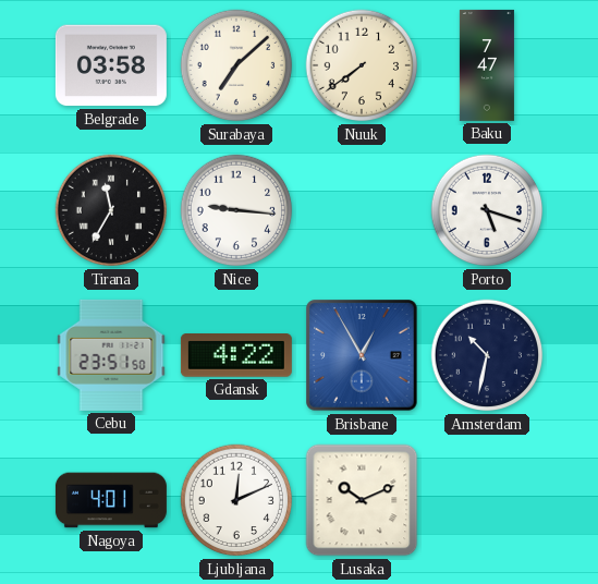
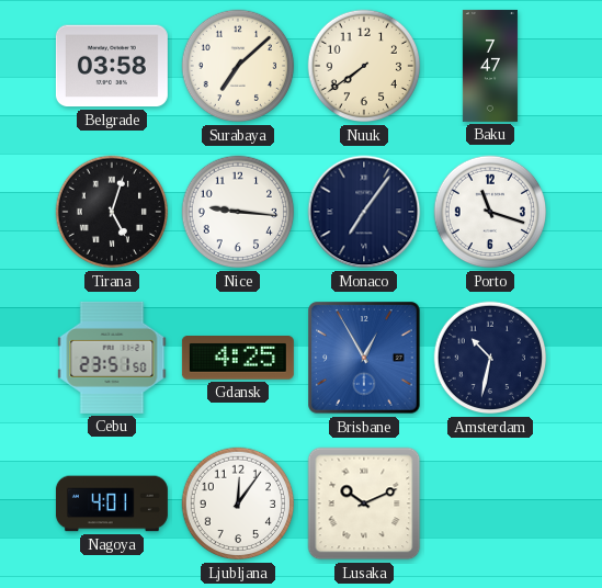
Tirana: 11:35 -> 5:03
Monaco: none -> 7:06
Porto: 5:18 -> 11:18
Gdansk: 4:22 -> 4:25
Ljubljana: 12:11 -> 12:06
